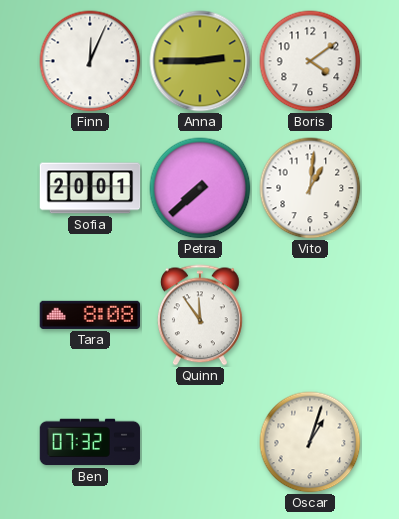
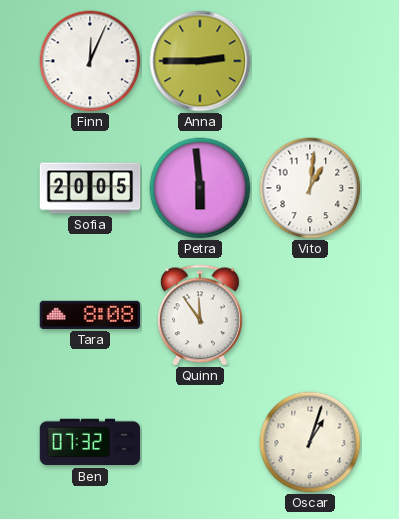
Boris: 4:09 -> none
Sofia: 20:01 -> 20:05
Petra: 7:38 -> 5:59
